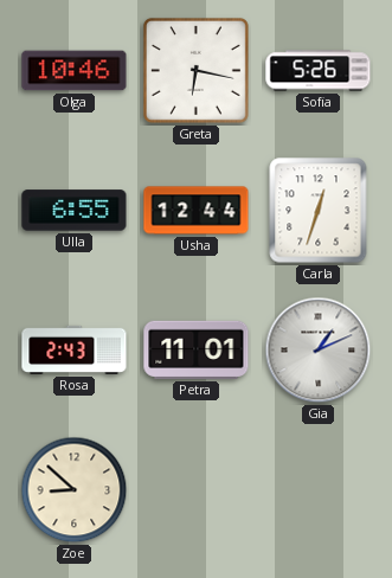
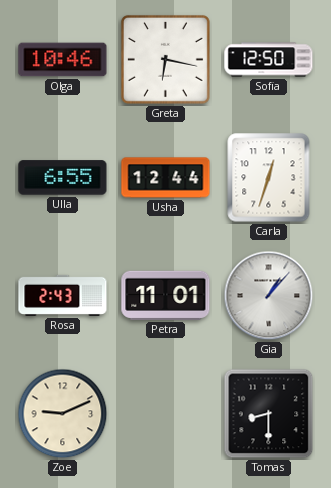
Sofia: 5:26 -> 12:50
Gia: 1:11 -> 1:07
Zoe: 8:52 -> 9:11
Tomas: none -> 8:30
